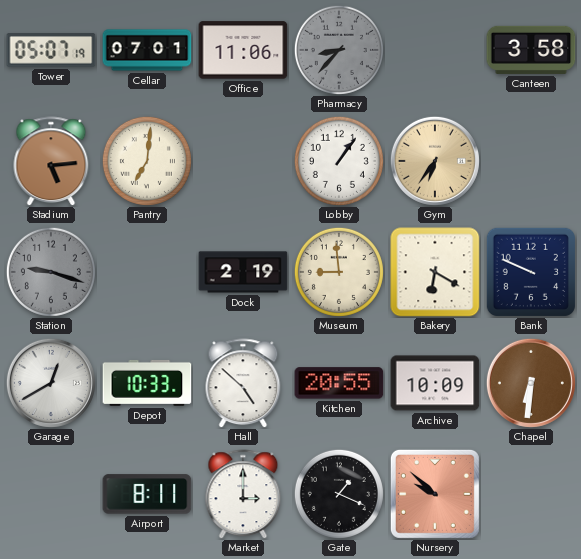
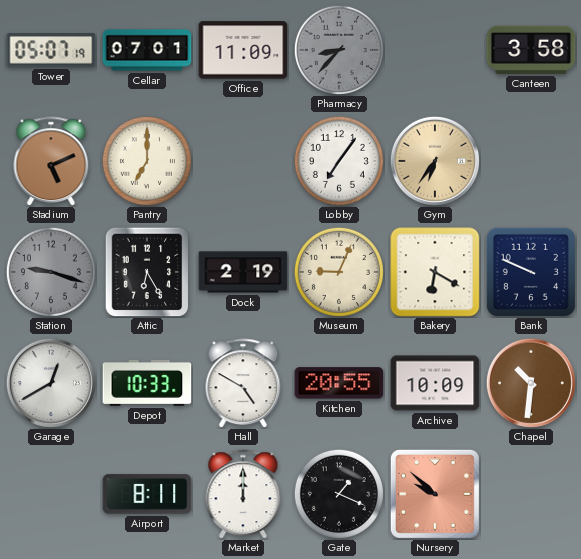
Office: 11:06 -> 11:09
Stadium: 5:14 -> 5:11
Pantry: 7:01 -> 7:00
Lobby: 1:06 -> 7:06
Attic: none -> 6:25
Museum: 8:59 -> 9:04
Hall: 4:52 -> 4:50
Chapel: 6:31 -> 10:31
Market: 3:00 -> 12:00
